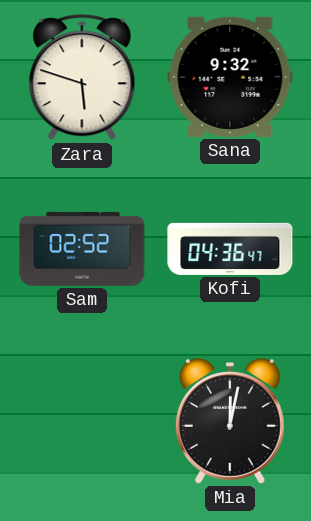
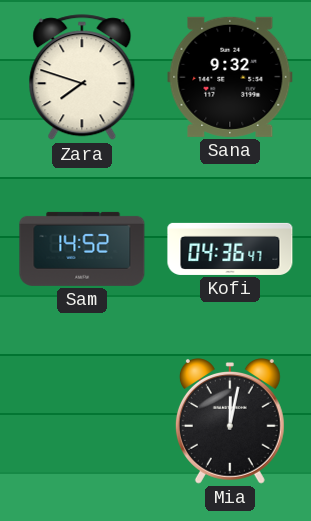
Zara: 5:48 -> 7:48
Sam: 02:52 -> 14:52
